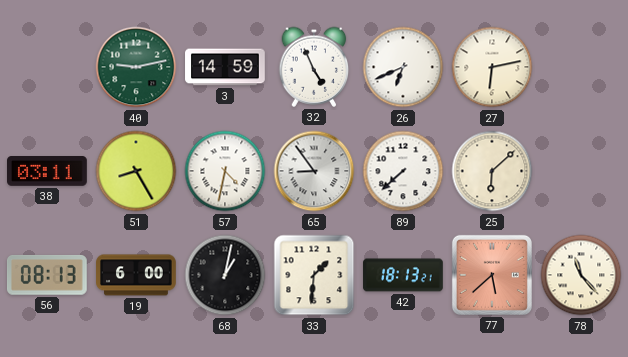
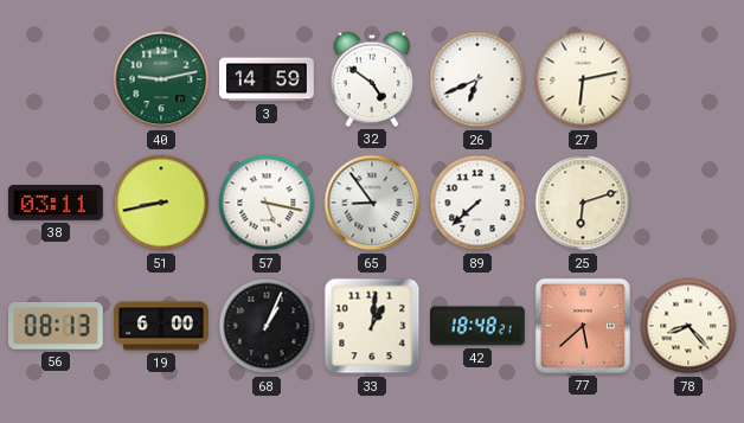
32: 4:56 -> 4:51
51: 8:25 -> 8:43
57: 4:32 -> 5:17
25: 6:08 -> 6:12
68: 1:02 -> 1:04
33: 1:31 -> 1:01
42: 18:13 -> 18:48
78: 11:23 -> 8:23
